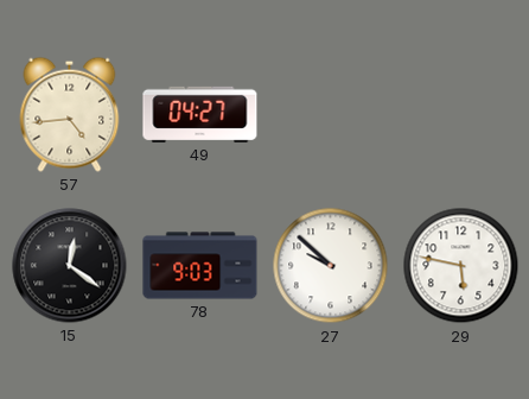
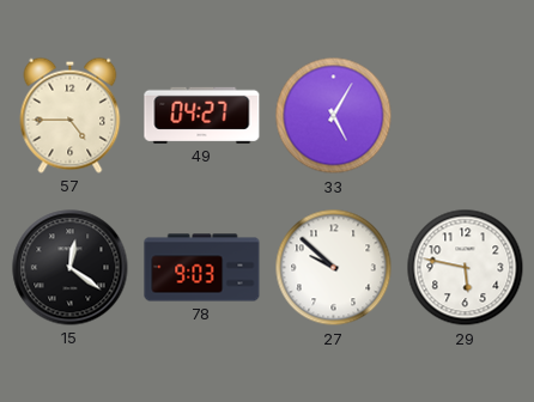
57: 4:44 -> 4:45
33: none -> 5:05
